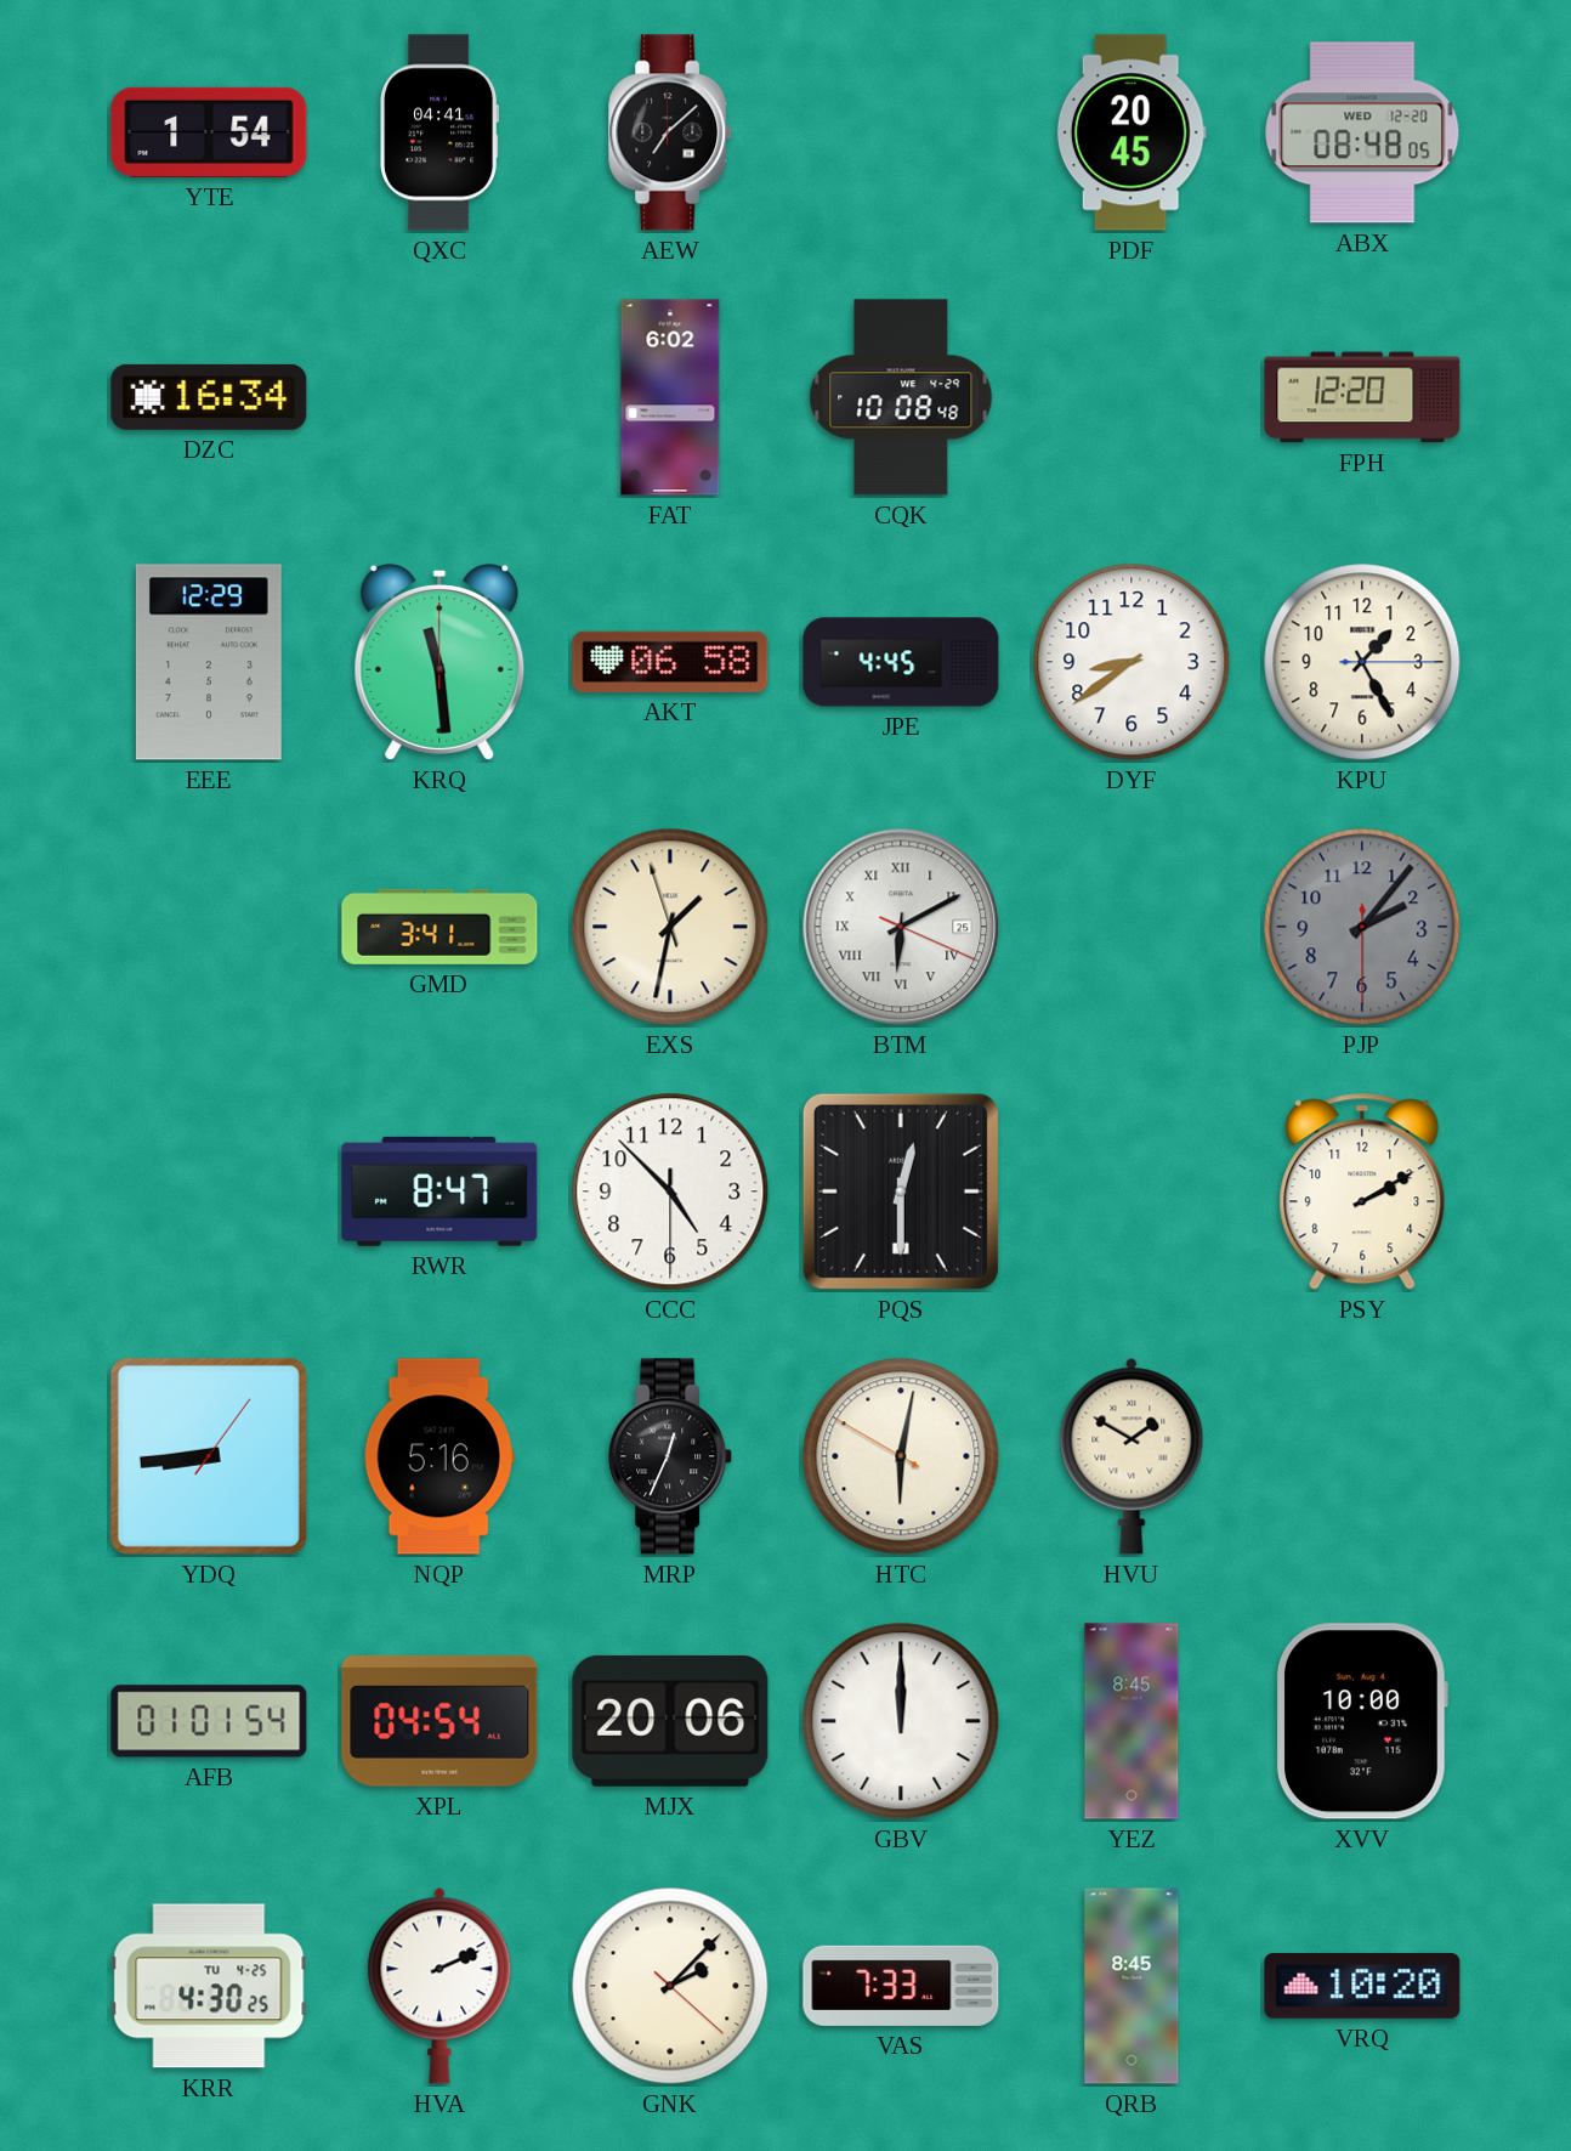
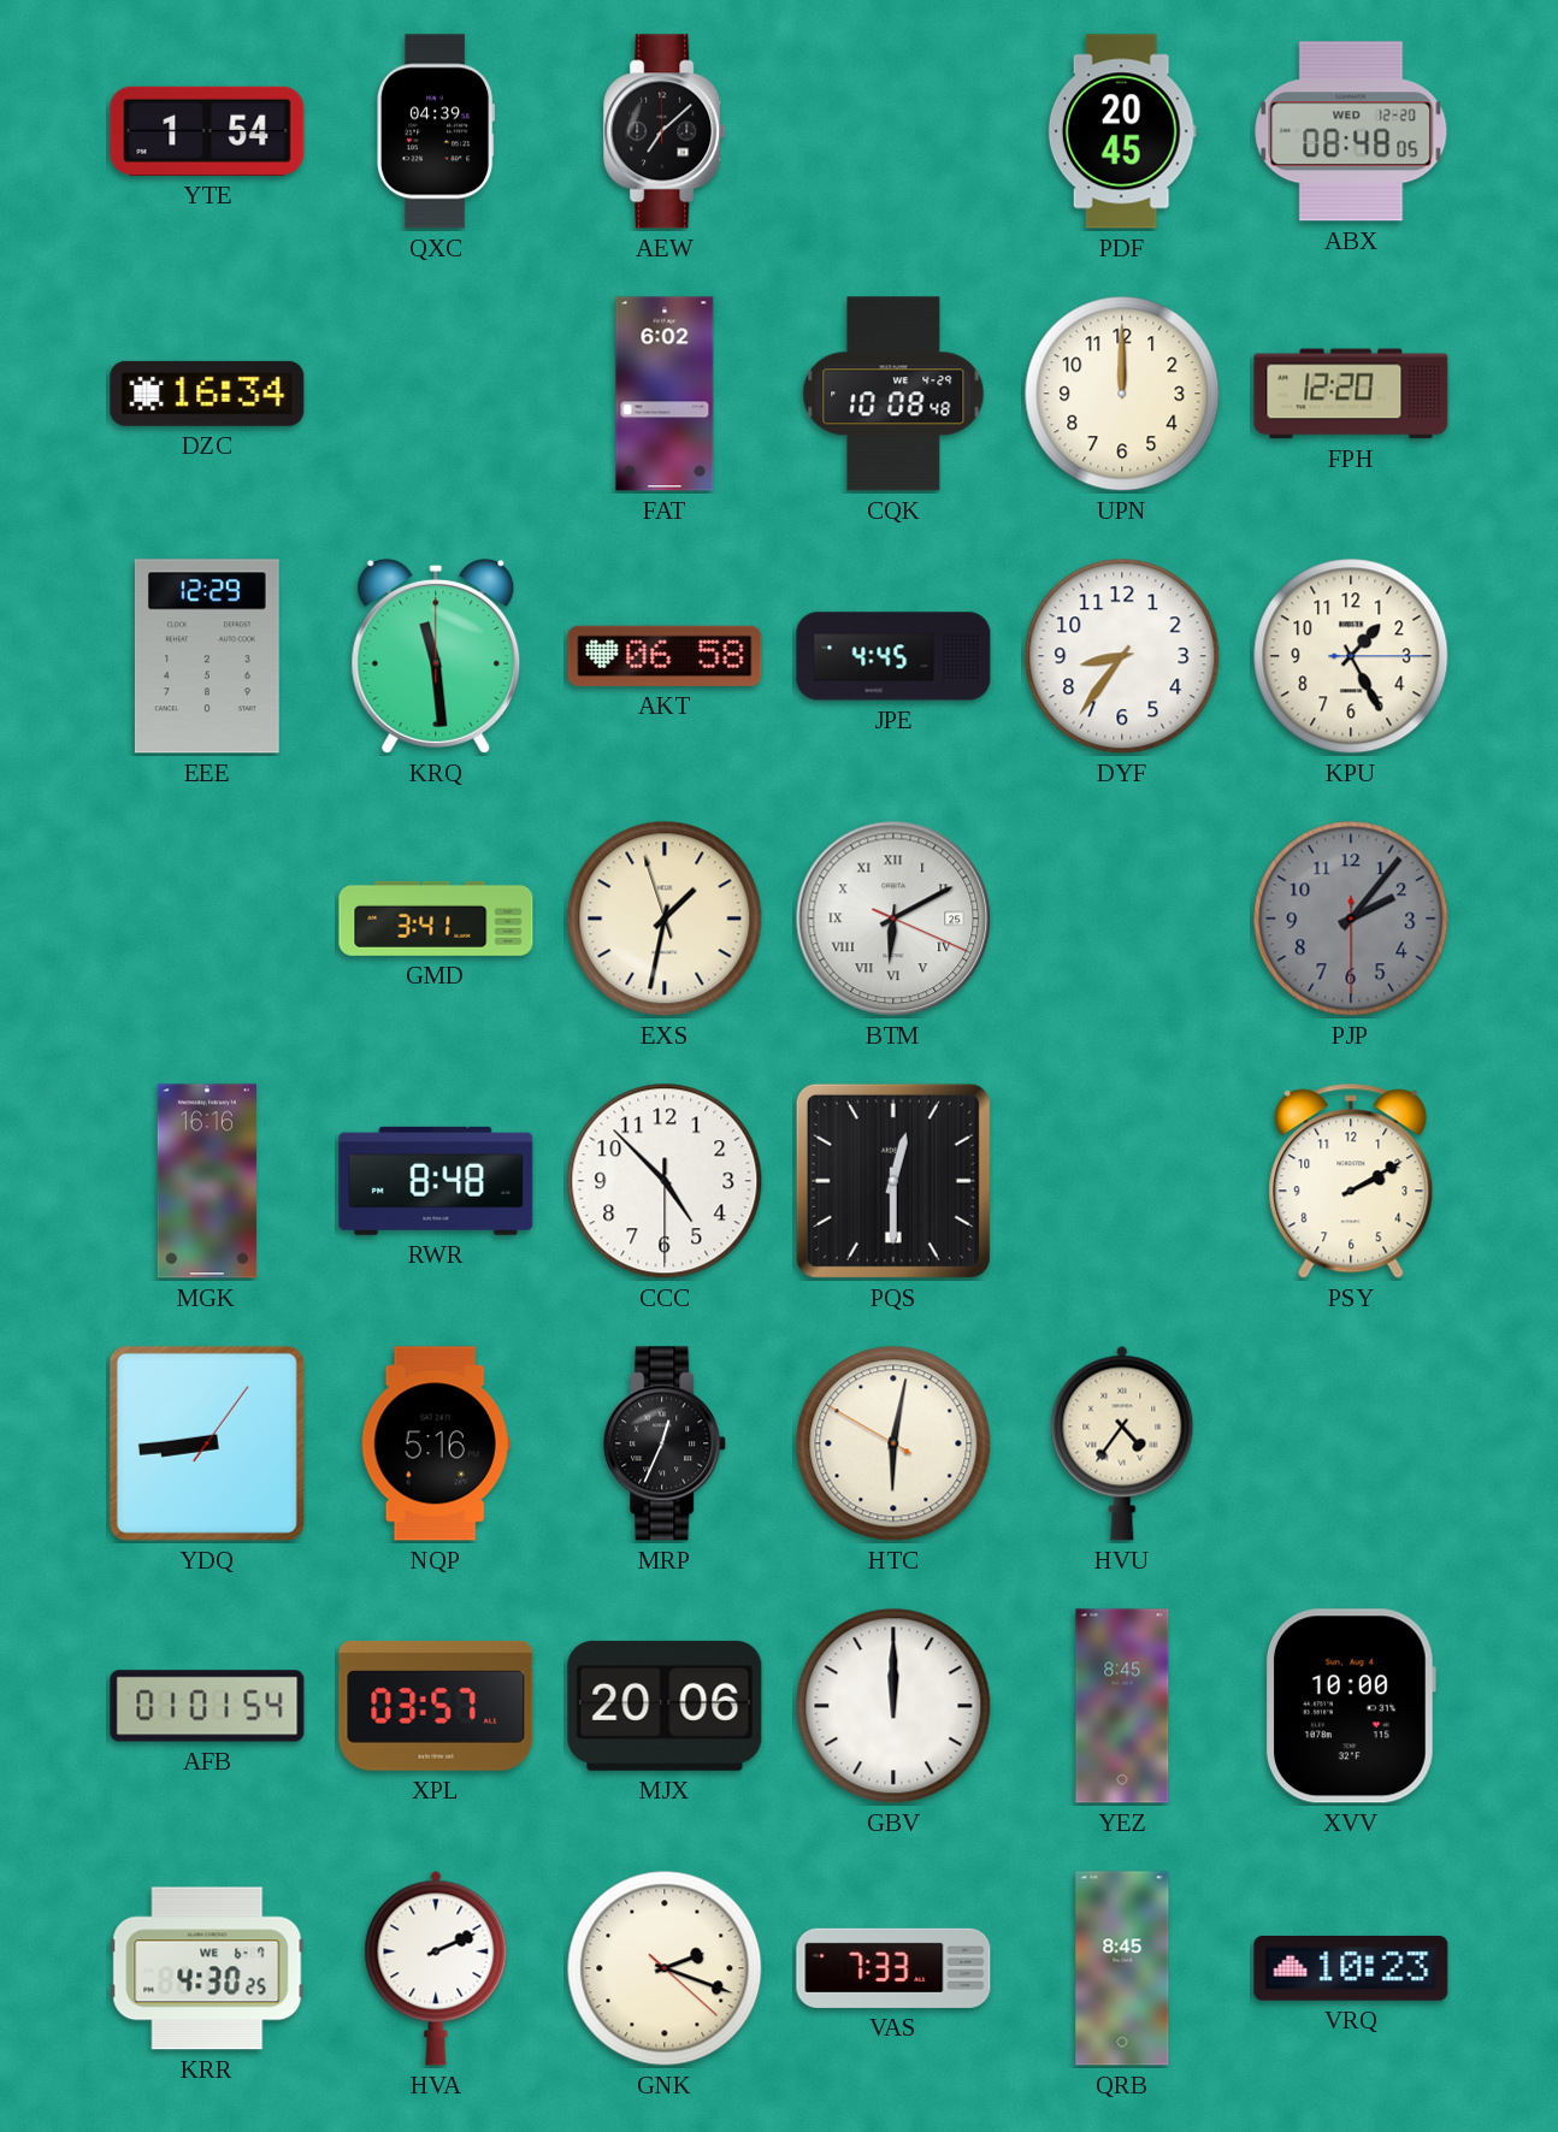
QXC: 04:41 -> 04:39
UPN: none -> 12:00
DYF: 8:39 -> 8:36
MGK: none -> 16:16
RWR: 8:47 -> 8:48
HVU: 1:50 -> 4:36
XPL: 04:54 -> 03:57
KRR date: TU 4-25 -> WE 6-7
GNK: 2:07 -> 2:18
VRQ: 10:20 -> 10:23
